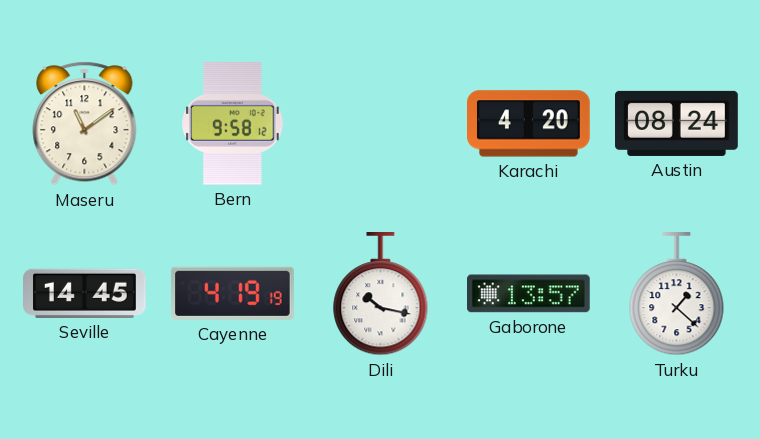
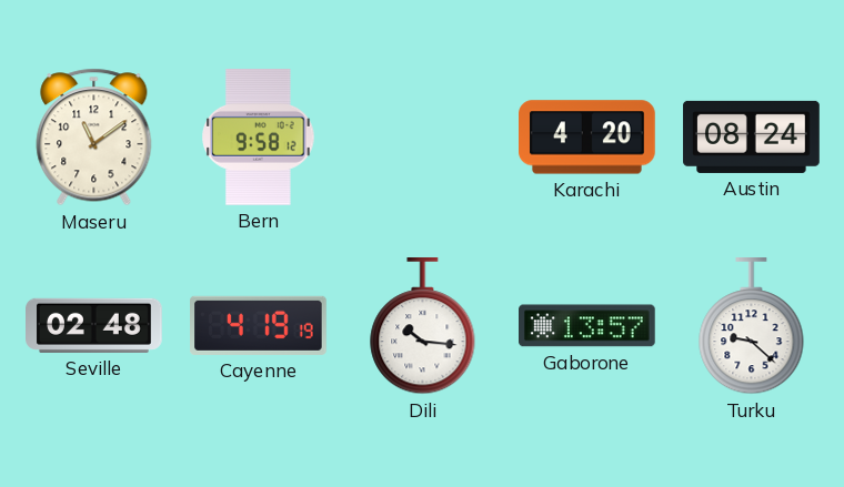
Seville: 14:45 -> 02:48
Dili: 10:17 -> 10:16
Turku: 1:22 -> 9:22
